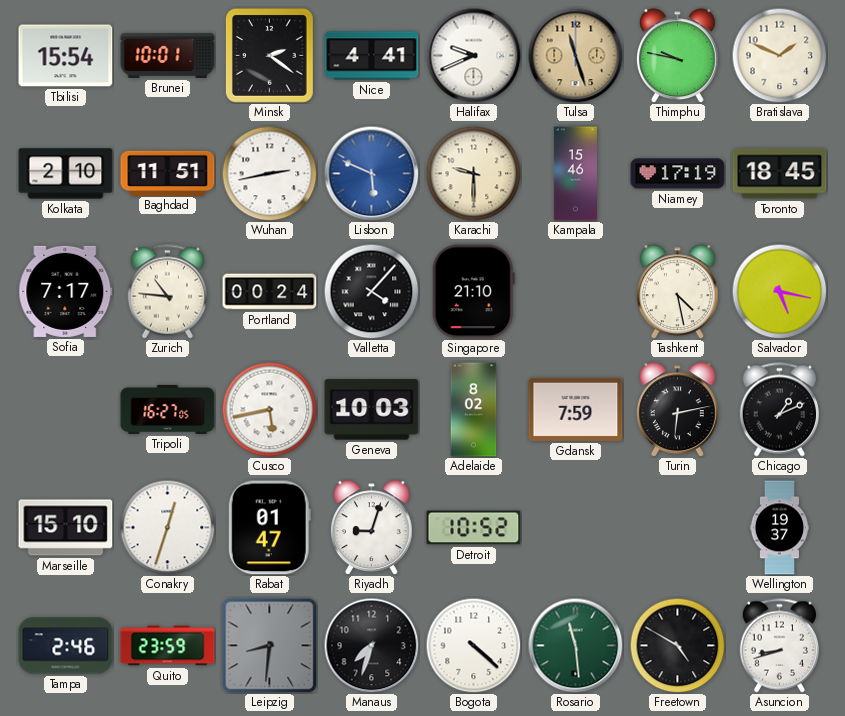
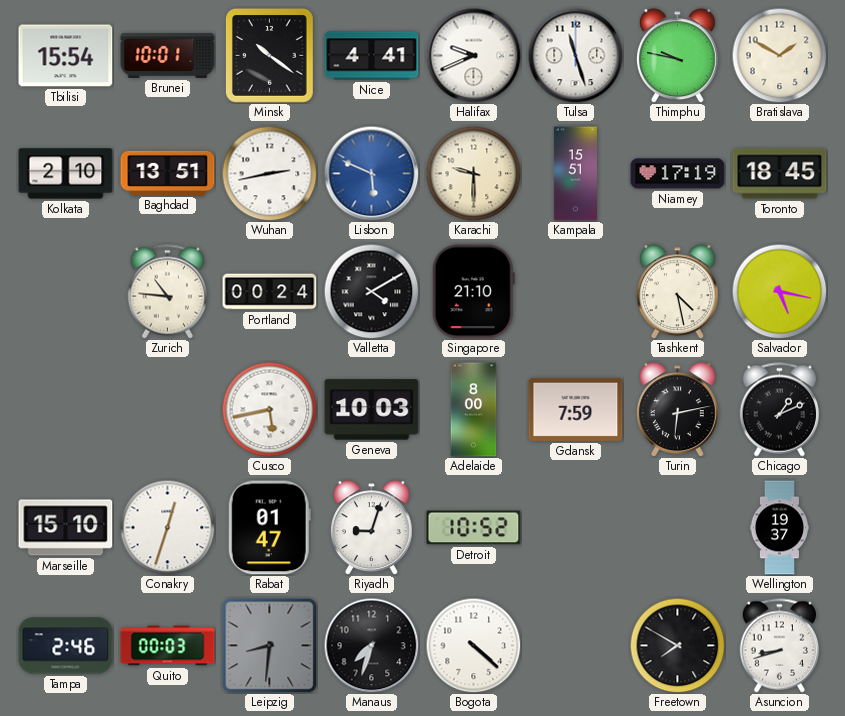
Minsk: 2:21 -> 10:21
Tulsa dial: champagne -> white
Bratislava: 1:49 -> 1:50
Baghdad: 11:51 -> 13:51
Kampala: 15:46 -> 15:51
Sofia: 7:17 -> none
Valletta: 4:07 -> 4:10
Tripoli: 16:27 -> none
Adelaide: 8:02 -> 8:00
Quito: 23:59 -> 00:03
Rosario: 11:29 -> none
Freetown: 4:50 -> 7:50
